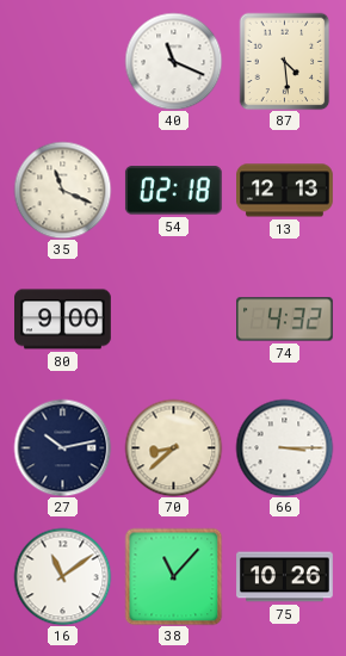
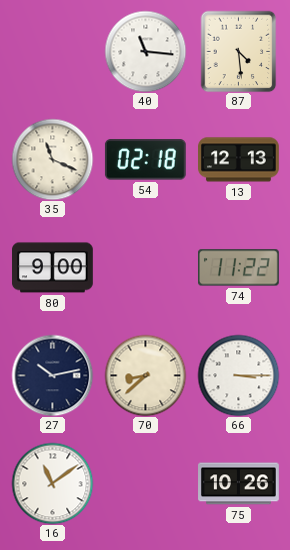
40: 11:19 -> 11:16
74: 4:32 -> 11:22
38: 11:07 -> none
